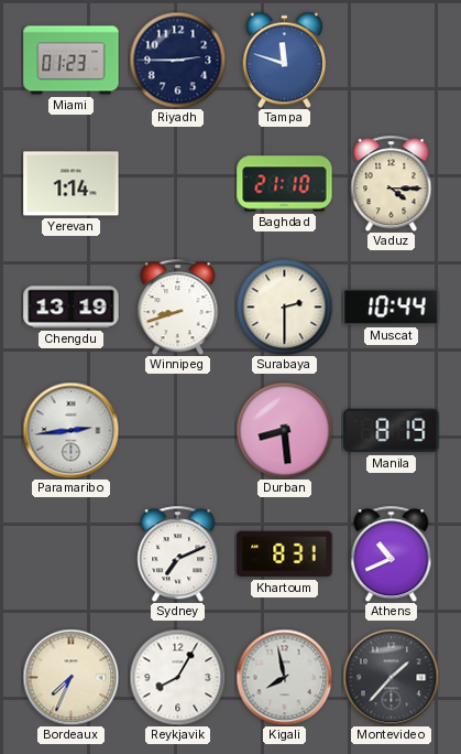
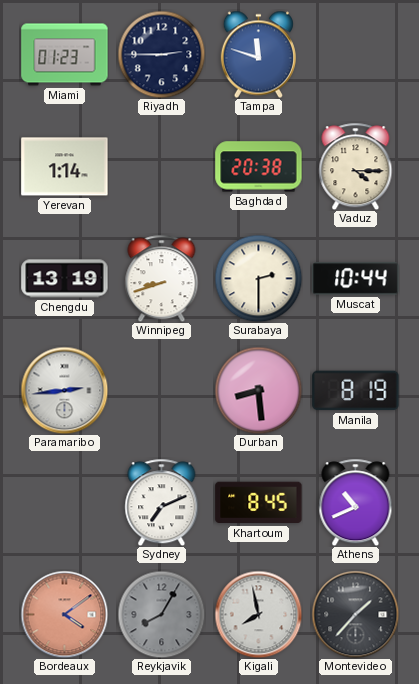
Baghdad: 21:10 -> 20:38
Khartoum: 8:31 -> 8:45
Bordeaux: 7:34 -> 4:09
Bordeaux dial: cream -> salmon
Reykjavik dial: white -> grey
